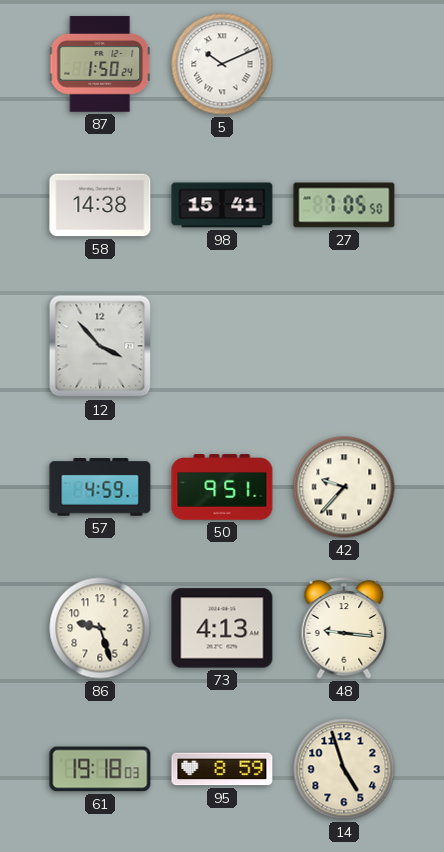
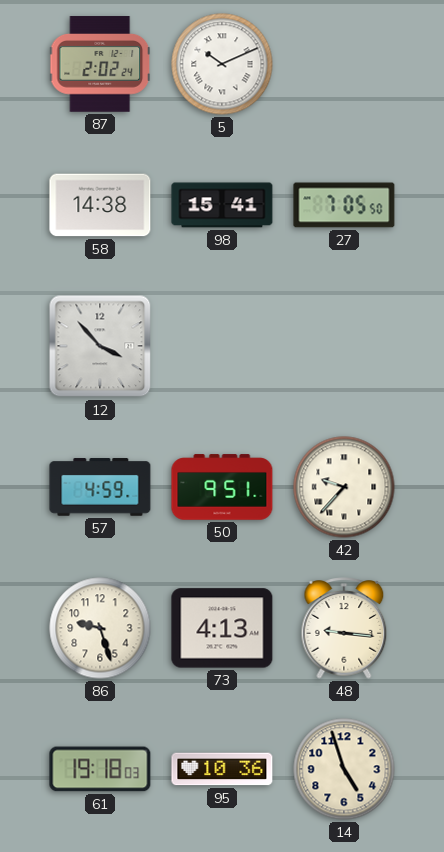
87: 1:50 -> 2:02
95: 8:59 -> 10:36
